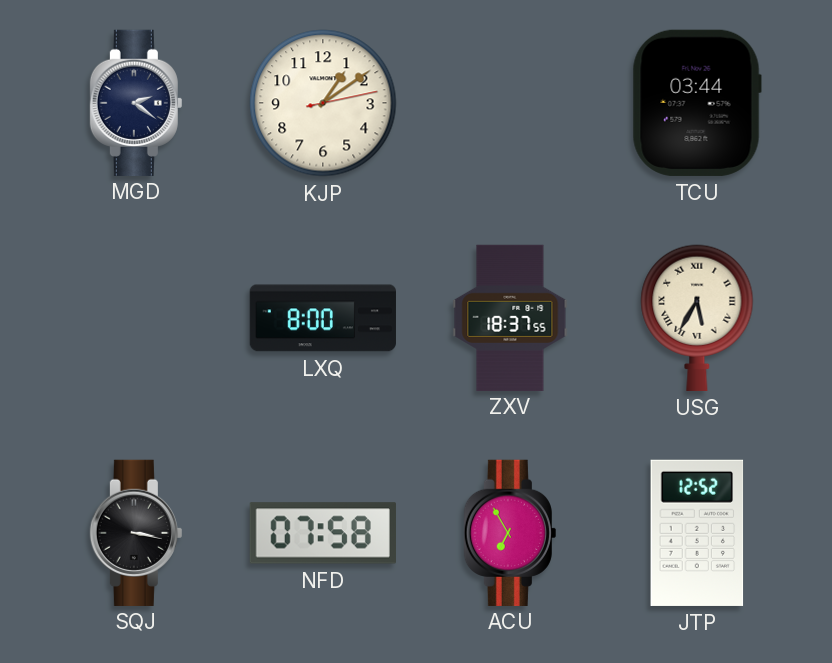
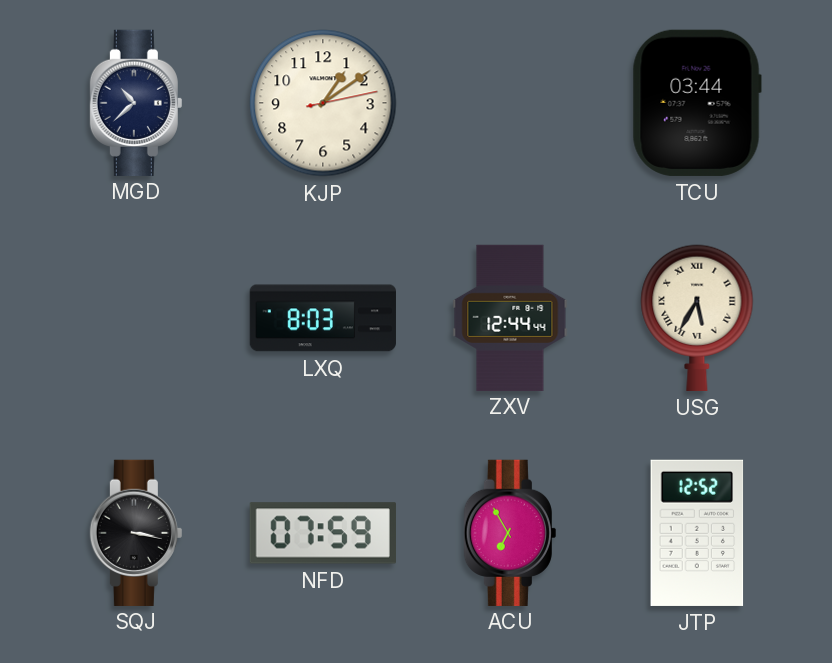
MGD: 2:21 -> 10:38
LXQ: 8:00 -> 8:03
ZXV: 18:37 -> 12:44
NFD: 07:58 -> 07:59
